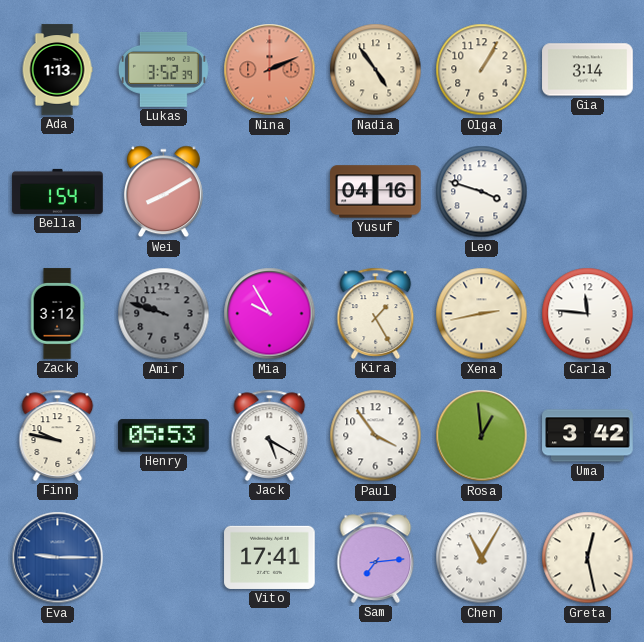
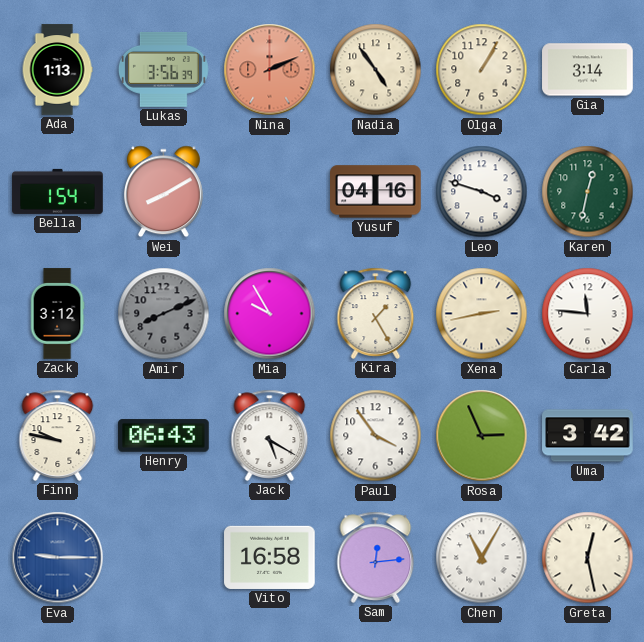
Lukas: 3:52 -> 3:56
Karen: none -> 12:32
Amir: 9:48 -> 8:11
Henry: 05:53 -> 06:43
Rosa: 12:59 -> 2:56
Vito: 17:41 -> 16:58
Sam: 7:14 -> 12:14
